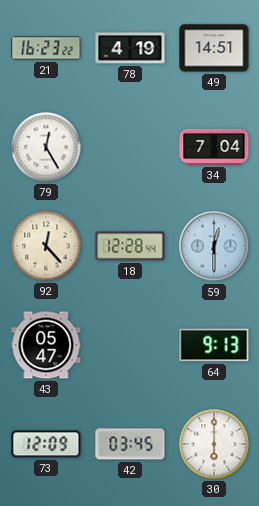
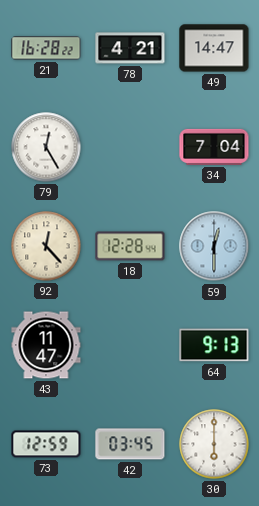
21: 16:23 -> 16:28
78: 4:19 -> 4:21
49: 14:51 -> 14:47
43: 05:47 -> 11:47
73: 12:09 -> 12:59
